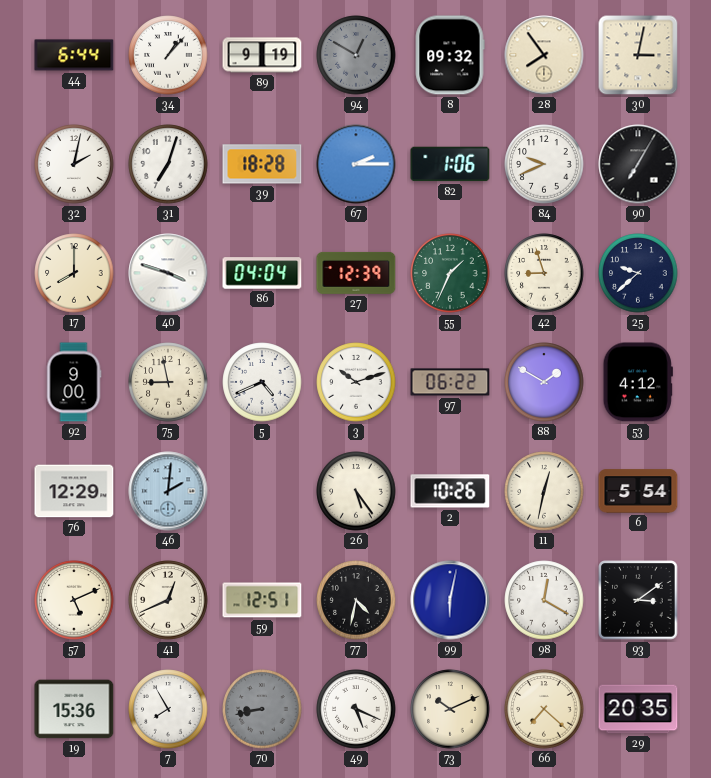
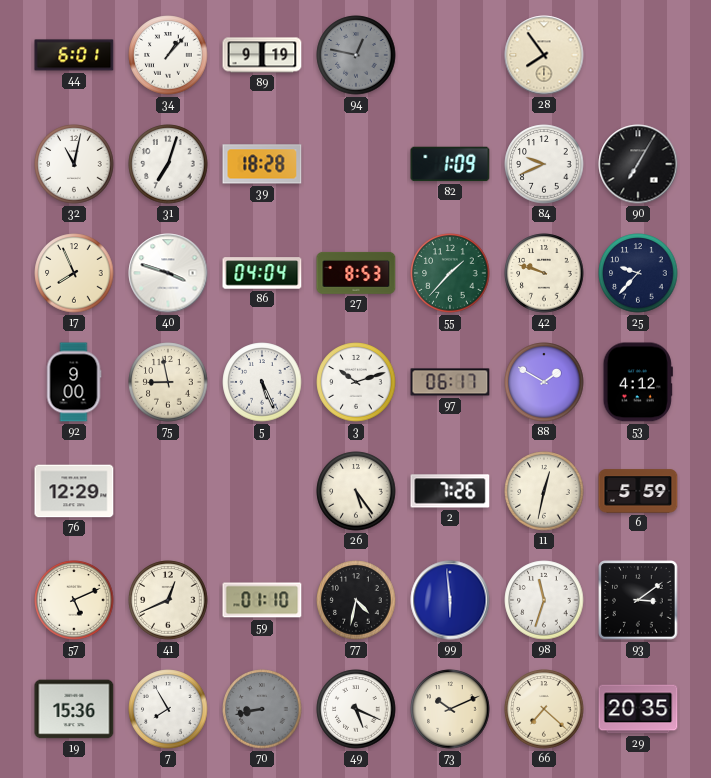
44: 6:44 -> 6:01
94: 12:50 -> 12:47
8: 09:32 -> none
30: 3:02 -> none
32: 2:02 -> 11:02
67: 2:15 -> none
82: 1:06 -> 1:09
17: 8:00 -> 7:56
27: 12:39 -> 8:53
55: 1:34 -> 1:37
42: 8:57 -> 9:48
25: 9:38 -> 9:37
5: 4:41 -> 5:26
97: 06:22 -> 06:17
46: 2:01 -> none
2: 10:26 -> 7:26
6: 5:54 -> 5:59
59: 12:51 -> 01:10
99: 6:02 -> 5:59
98: 12:20 -> 11:33
